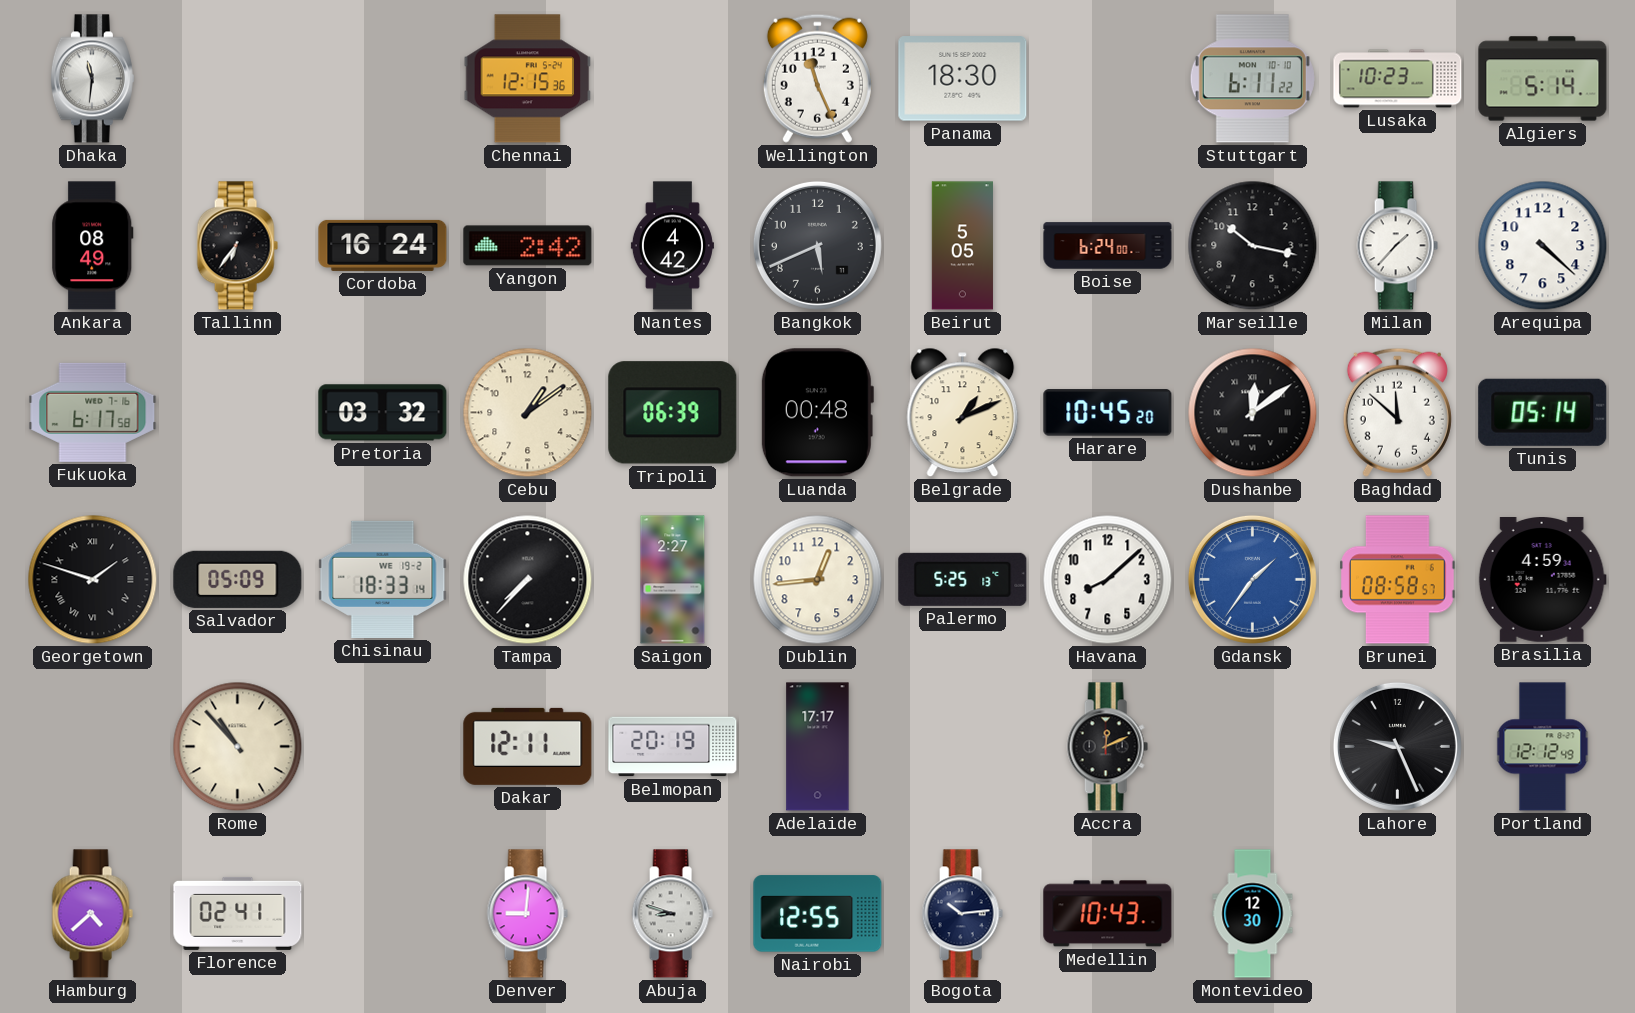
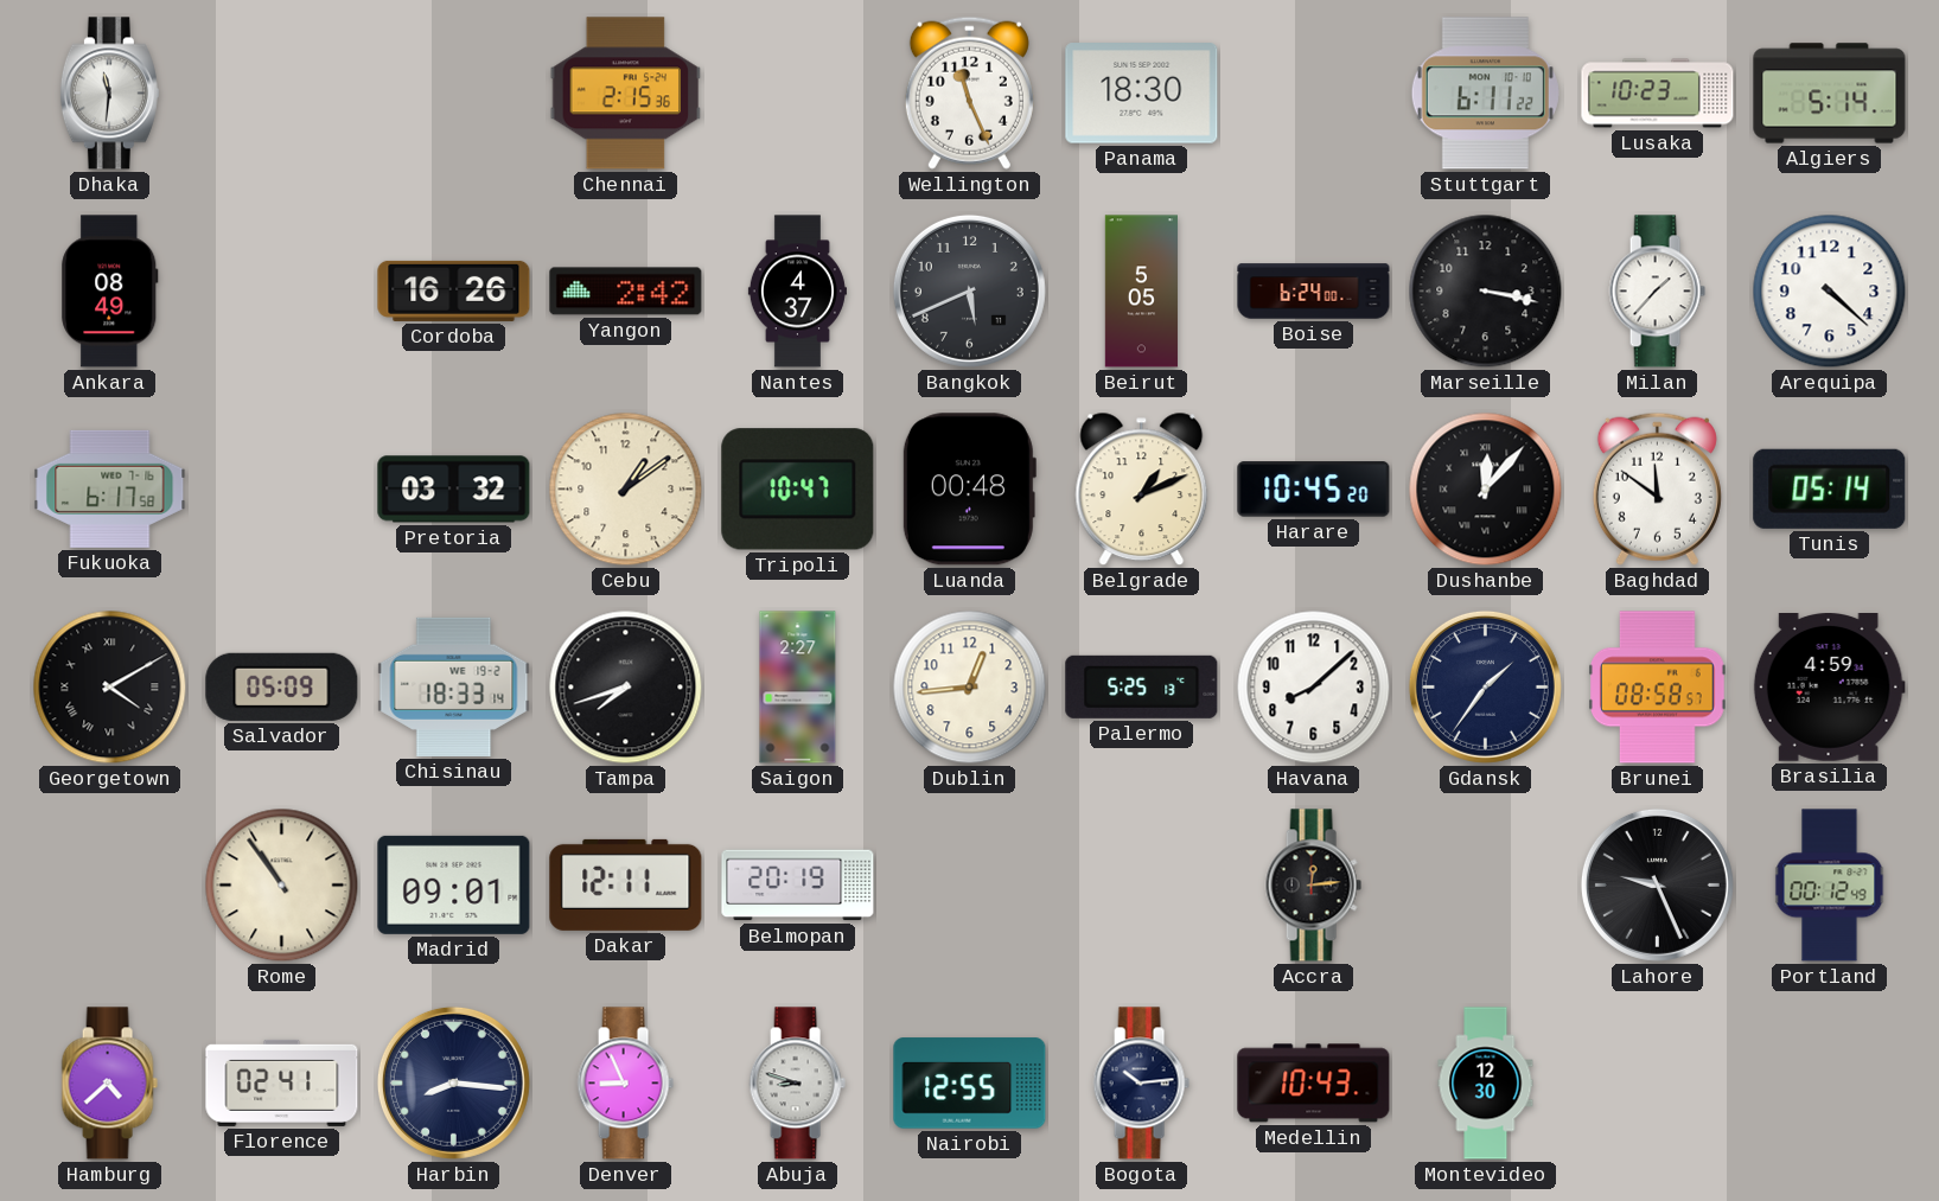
Chennai: 12:15 -> 2:15
Tallinn: 6:36 -> none
Cordoba: 16:24 -> 16:26
Nantes: 4:42 -> 4:37
Marseille: 10:17 -> 3:17
Tripoli: 06:39 -> 10:47
Dushanbe: 12:09 -> 12:07
Baghdad: 11:52 -> 11:51
Georgetown: 1:48 -> 4:10
Tampa: 7:37 -> 7:42
Gdansk dial: blue -> navy
Rome: 10:53 -> 10:54
Madrid: none -> 09:01
Adelaide: 17:17 -> none
Accra: 12:11 -> 12:14
Portland: 12:12 -> 00:12
Harbin: none -> 8:16
Denver: 9:01 -> 8:56
